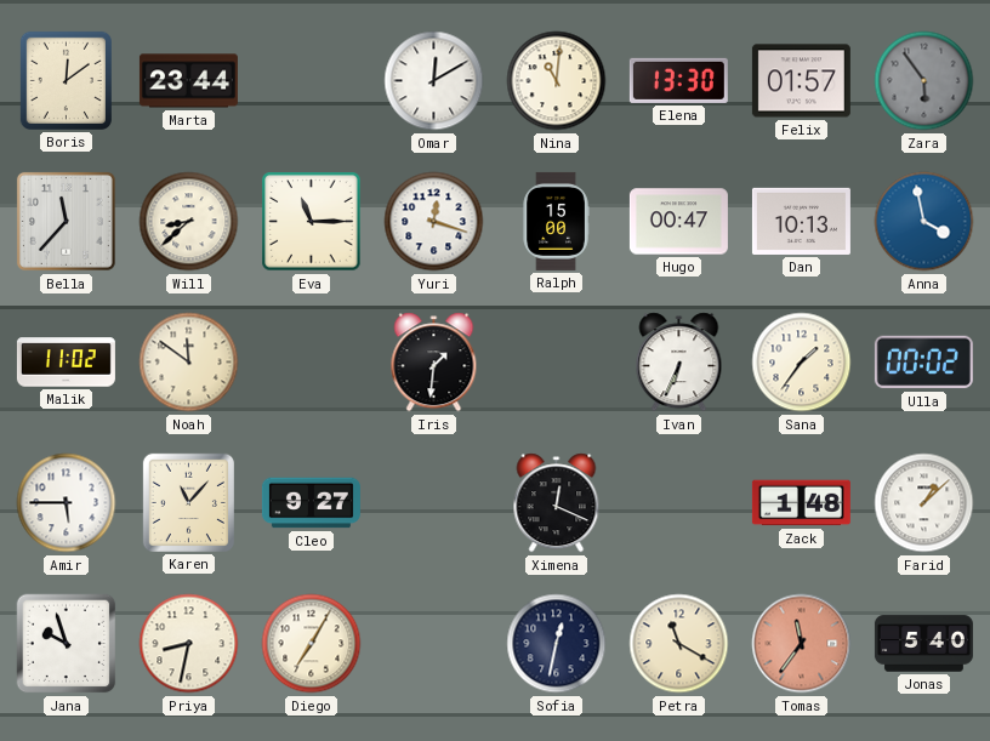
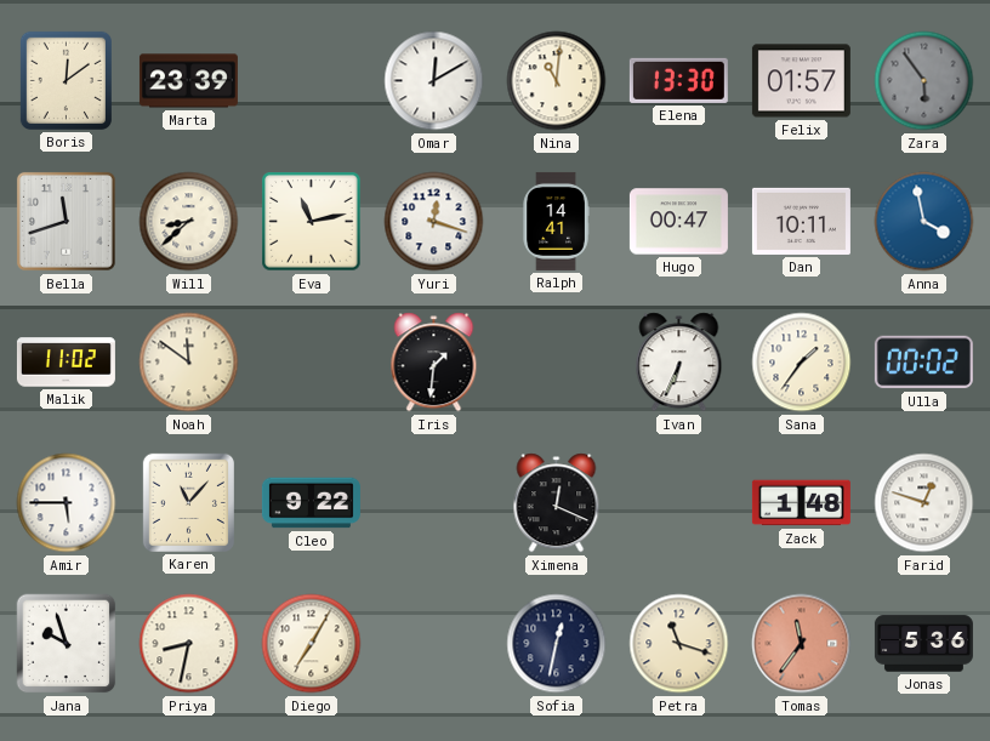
Marta: 23:44 -> 23:39
Bella: 11:37 -> 11:42
Eva: 11:15 -> 11:13
Ralph: 15:00 -> 14:41
Dan: 10:13 -> 10:11
Cleo: 9:27 -> 9:22
Farid: 1:08 -> 12:48
Petra: 11:20 -> 11:18
Jonas: 5:40 -> 5:36
